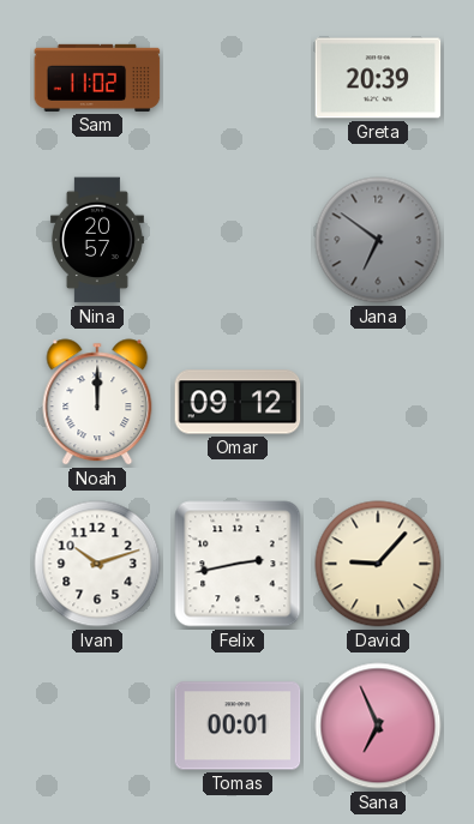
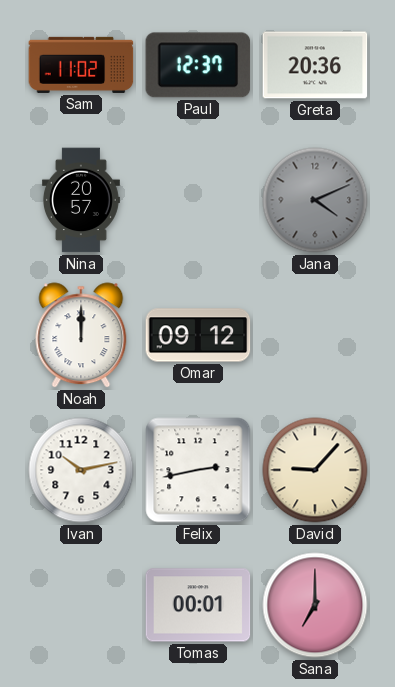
Paul: none -> 12:37
Greta: 20:39 -> 20:36
Jana: 6:51 -> 4:11
Ivan: 10:12 -> 10:13
Sana: 6:56 -> 7:00
